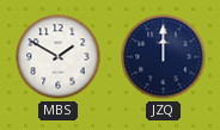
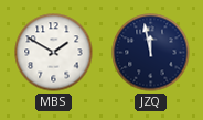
JZQ: 12:00 -> 11:58
